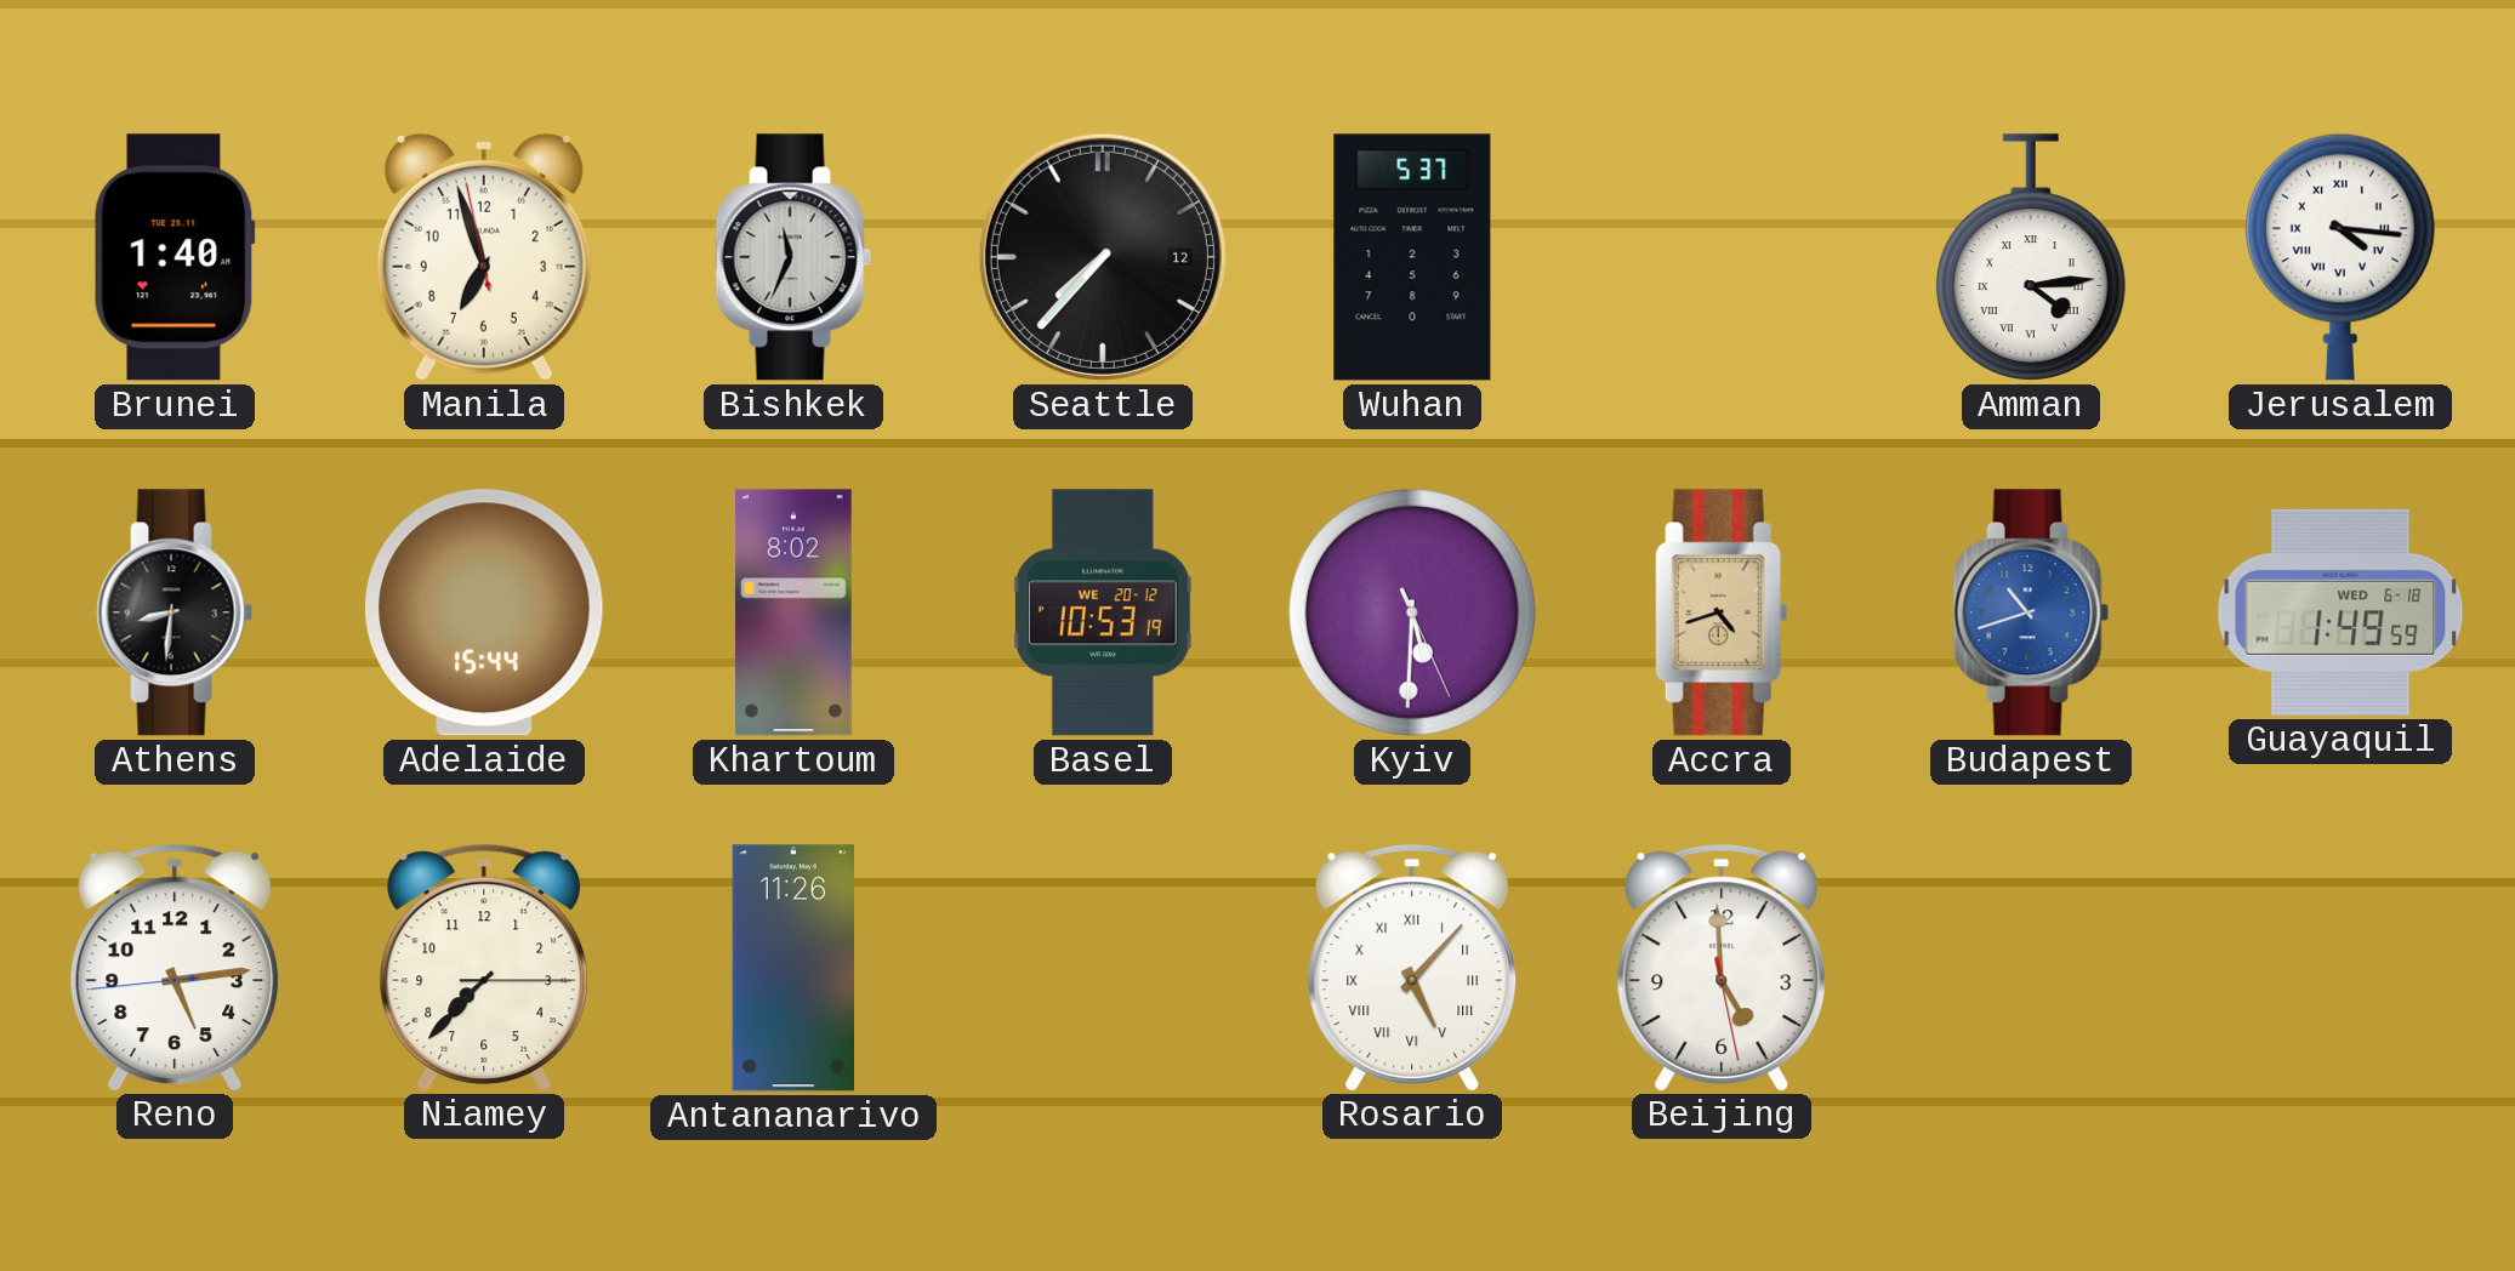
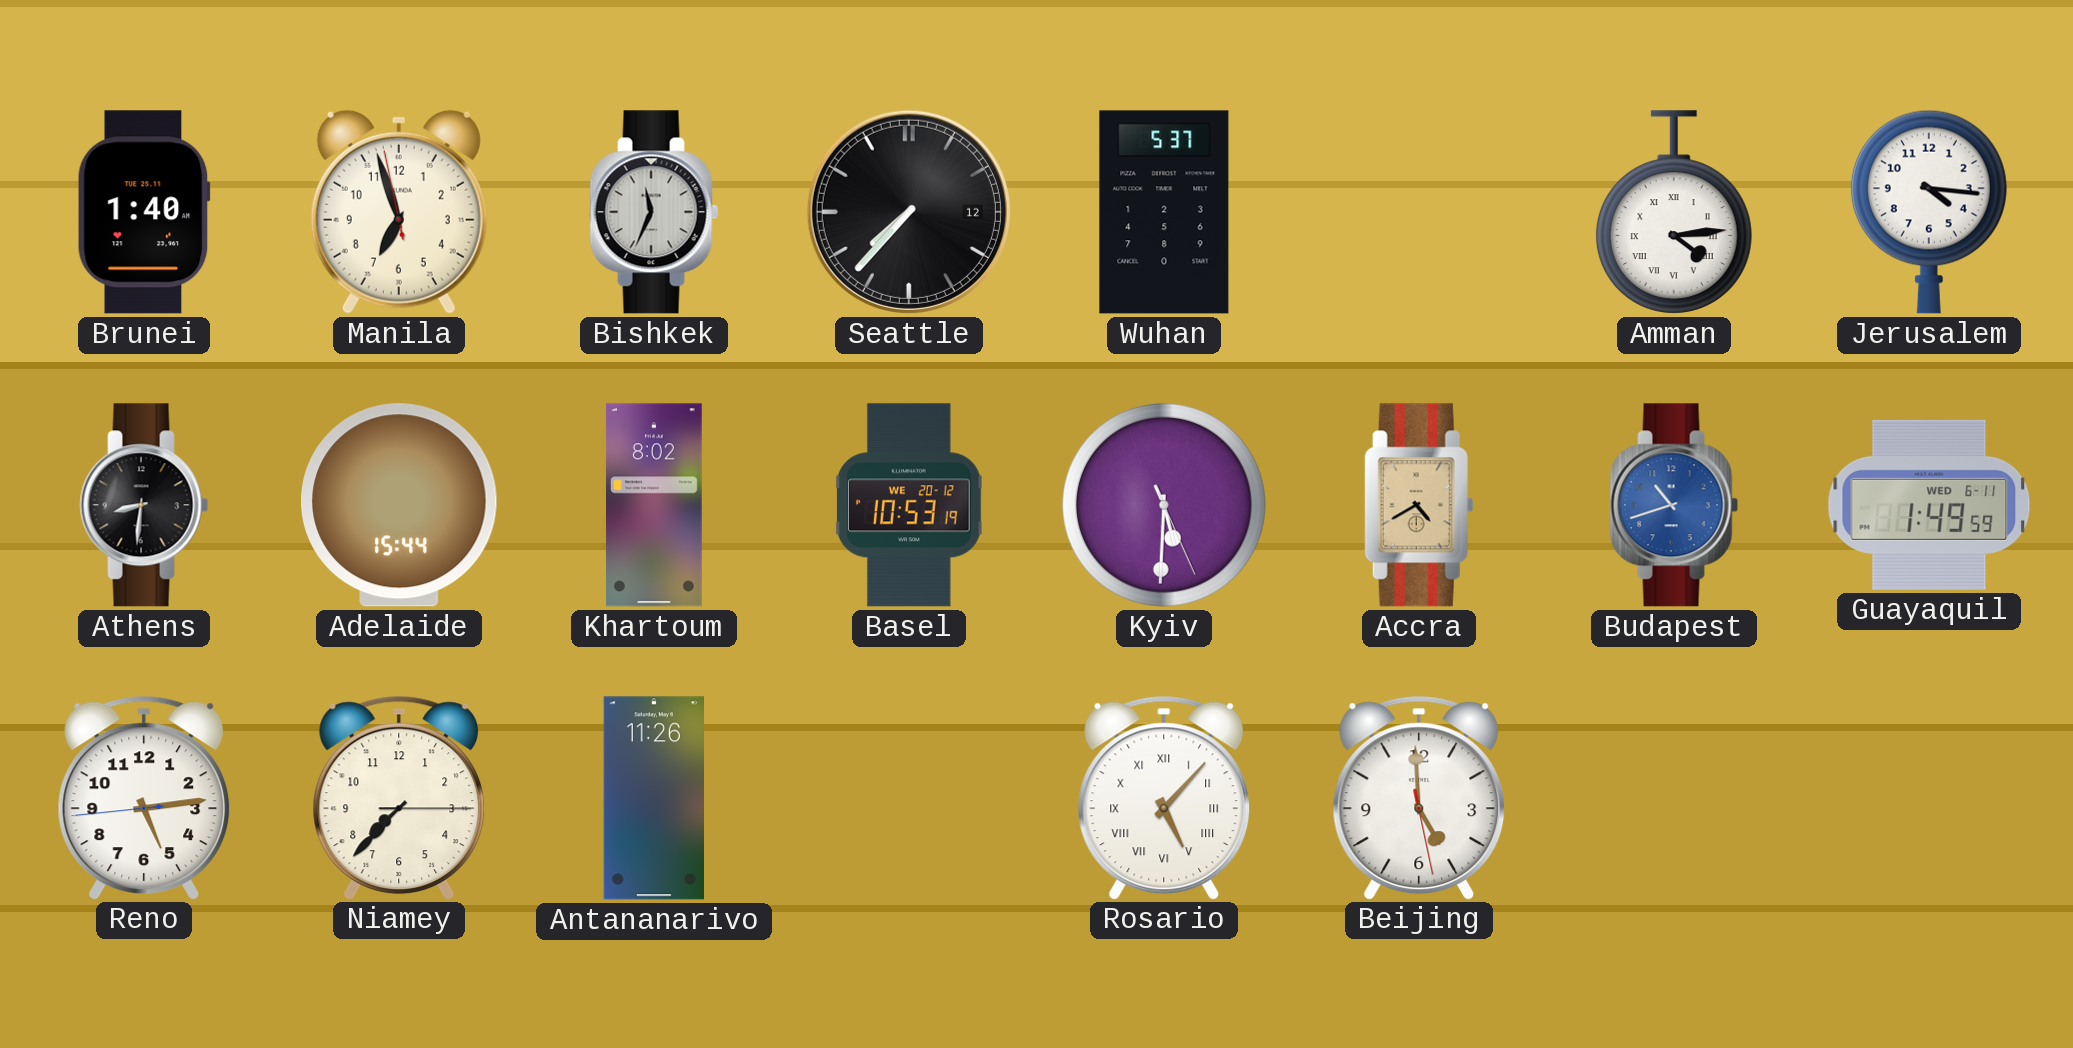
Jerusalem numerals: Roman -> Arabic
Accra: 4:42 -> 4:40
Guayaquil date: WED 6-18 -> WED 6-11
